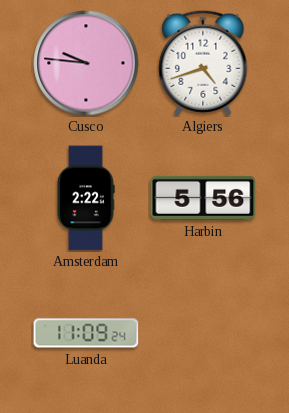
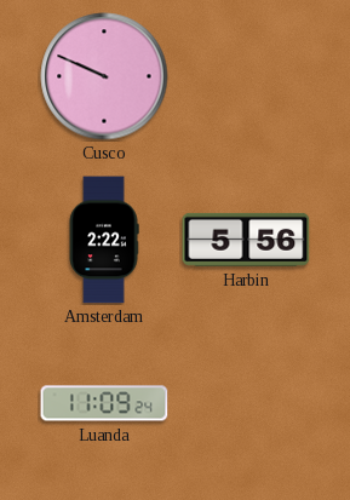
Cusco: 9:46 -> 9:49
Algiers: 4:42 -> none
